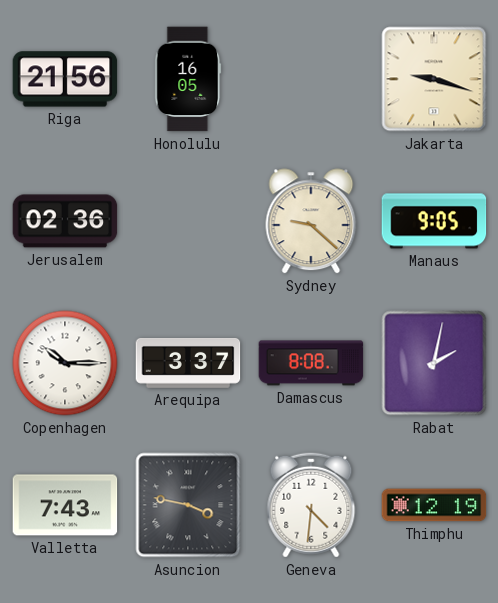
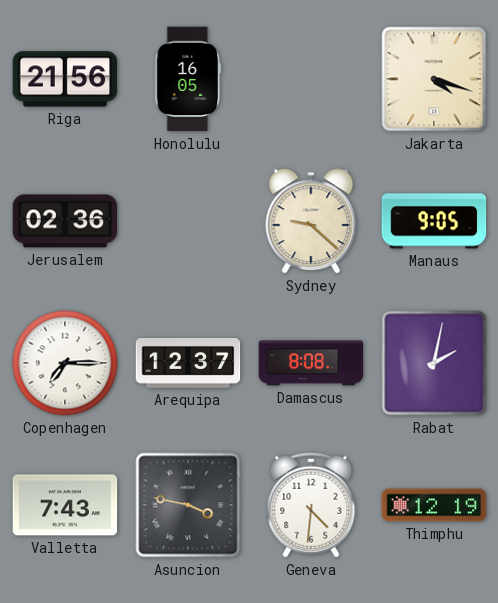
Jakarta: 9:18 -> 4:18
Copenhagen: 10:15 -> 7:15
Arequipa: 3:37 -> 12:37
